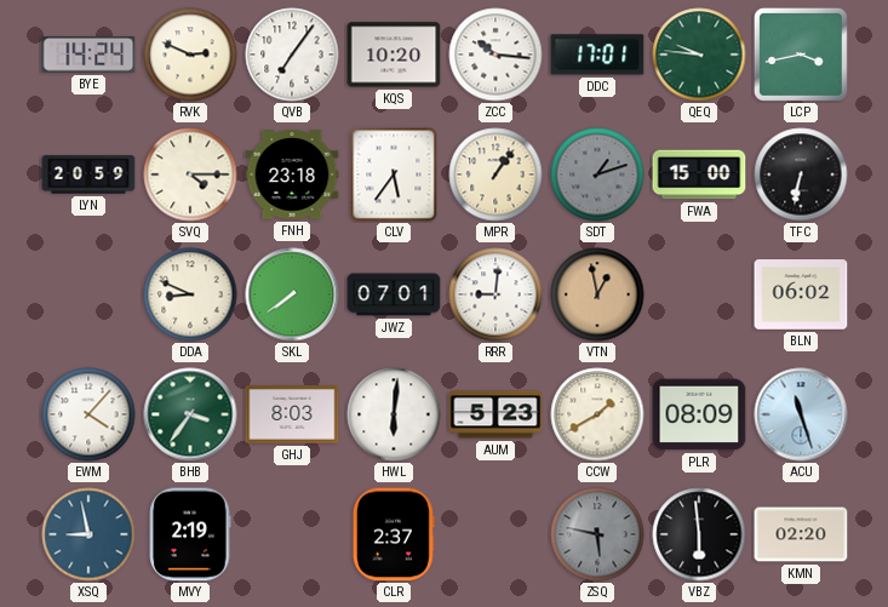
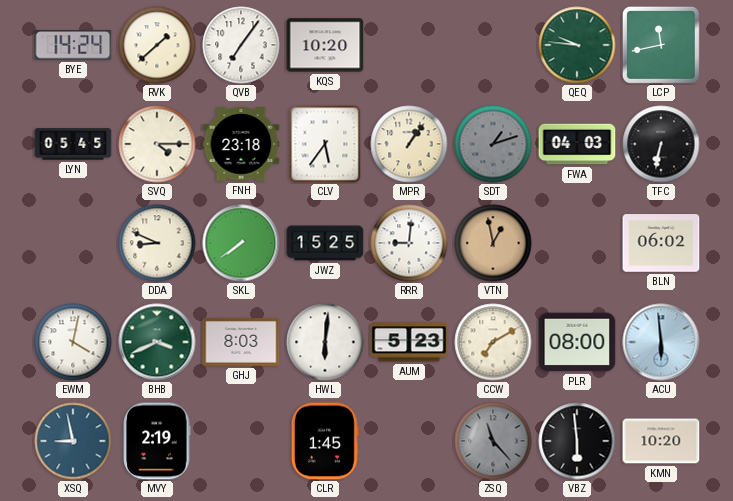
RVK: 2:49 -> 1:38
ZCC: 10:16 -> none
DDC: 17:01 -> none
LCP: 3:43 -> 11:43
LYN: 20:59 -> 05:45
FWA: 15:00 -> 04:03
JWZ: 07:01 -> 15:25
EWM: 4:07 -> 4:02
BHB: 3:36 -> 3:41
CCW: 1:40 -> 7:10
PLR: 08:09 -> 08:00
ACU: 11:27 -> 5:59
CLR: 2:37 -> 1:45
ZSQ: 5:47 -> 11:23
KMN: 02:20 -> 10:20
